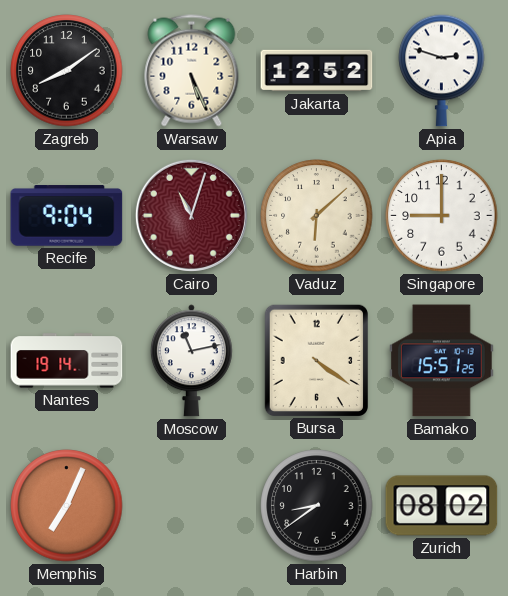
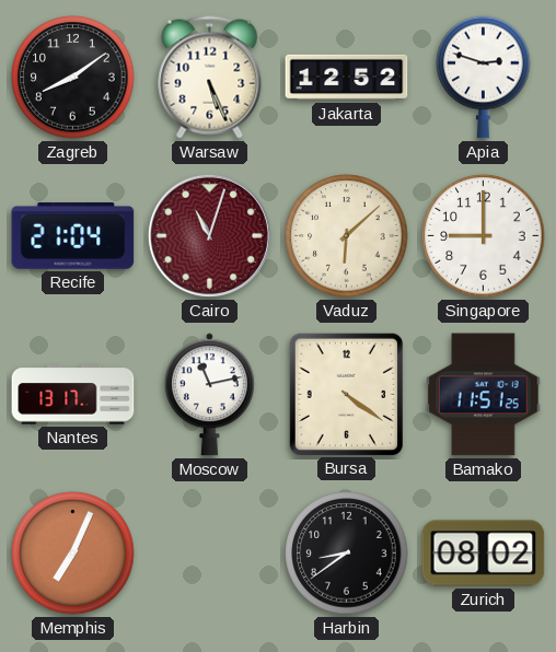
Recife: 9:04 -> 21:04
Nantes: 19:14 -> 13:17
Bamako: 15:51 -> 11:51
